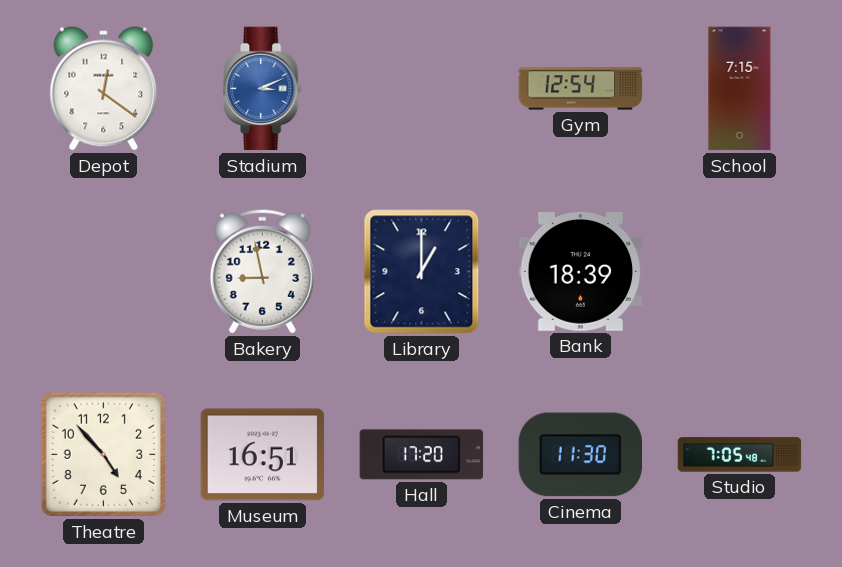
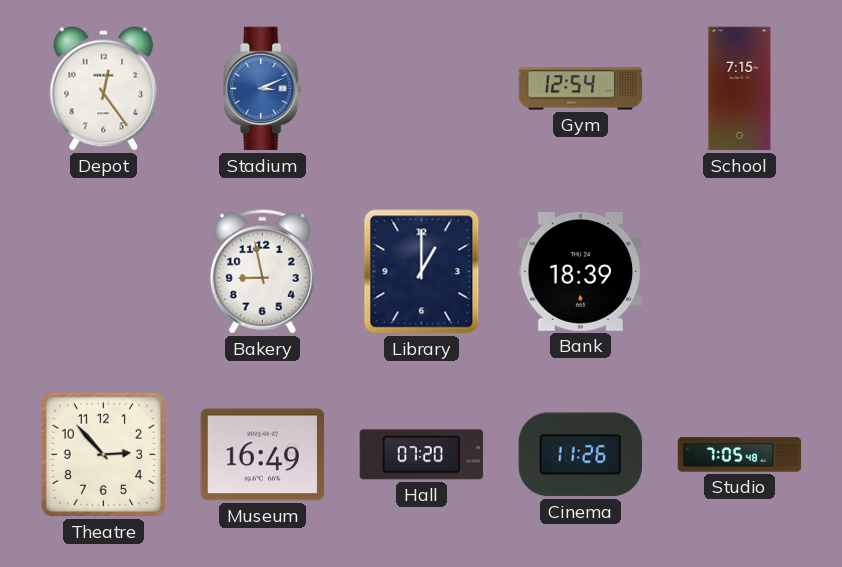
Depot: 12:21 -> 12:24
Theatre: 4:53 -> 2:53
Museum: 16:51 -> 16:49
Hall: 17:20 -> 07:20
Cinema: 11:30 -> 11:26
